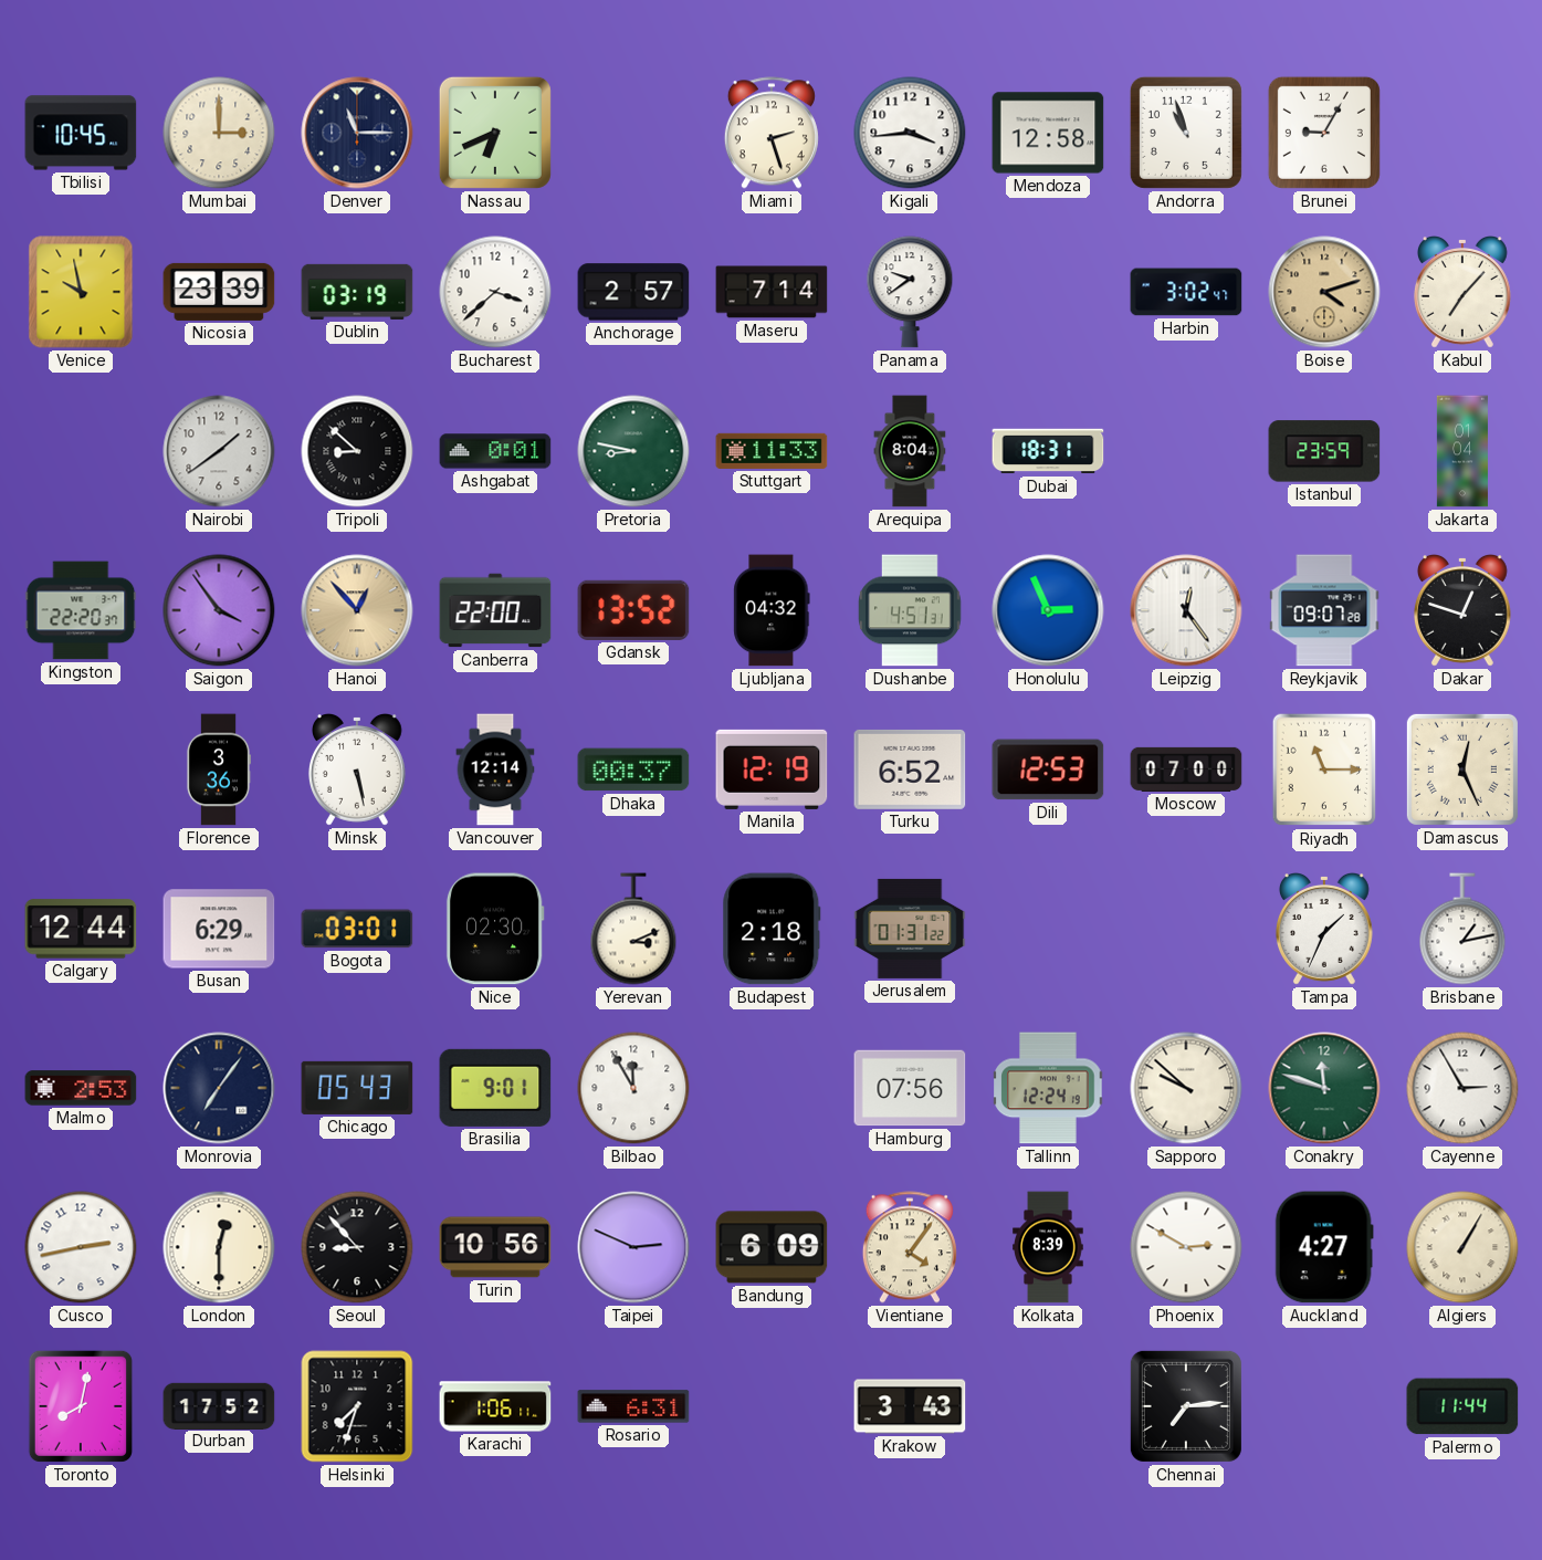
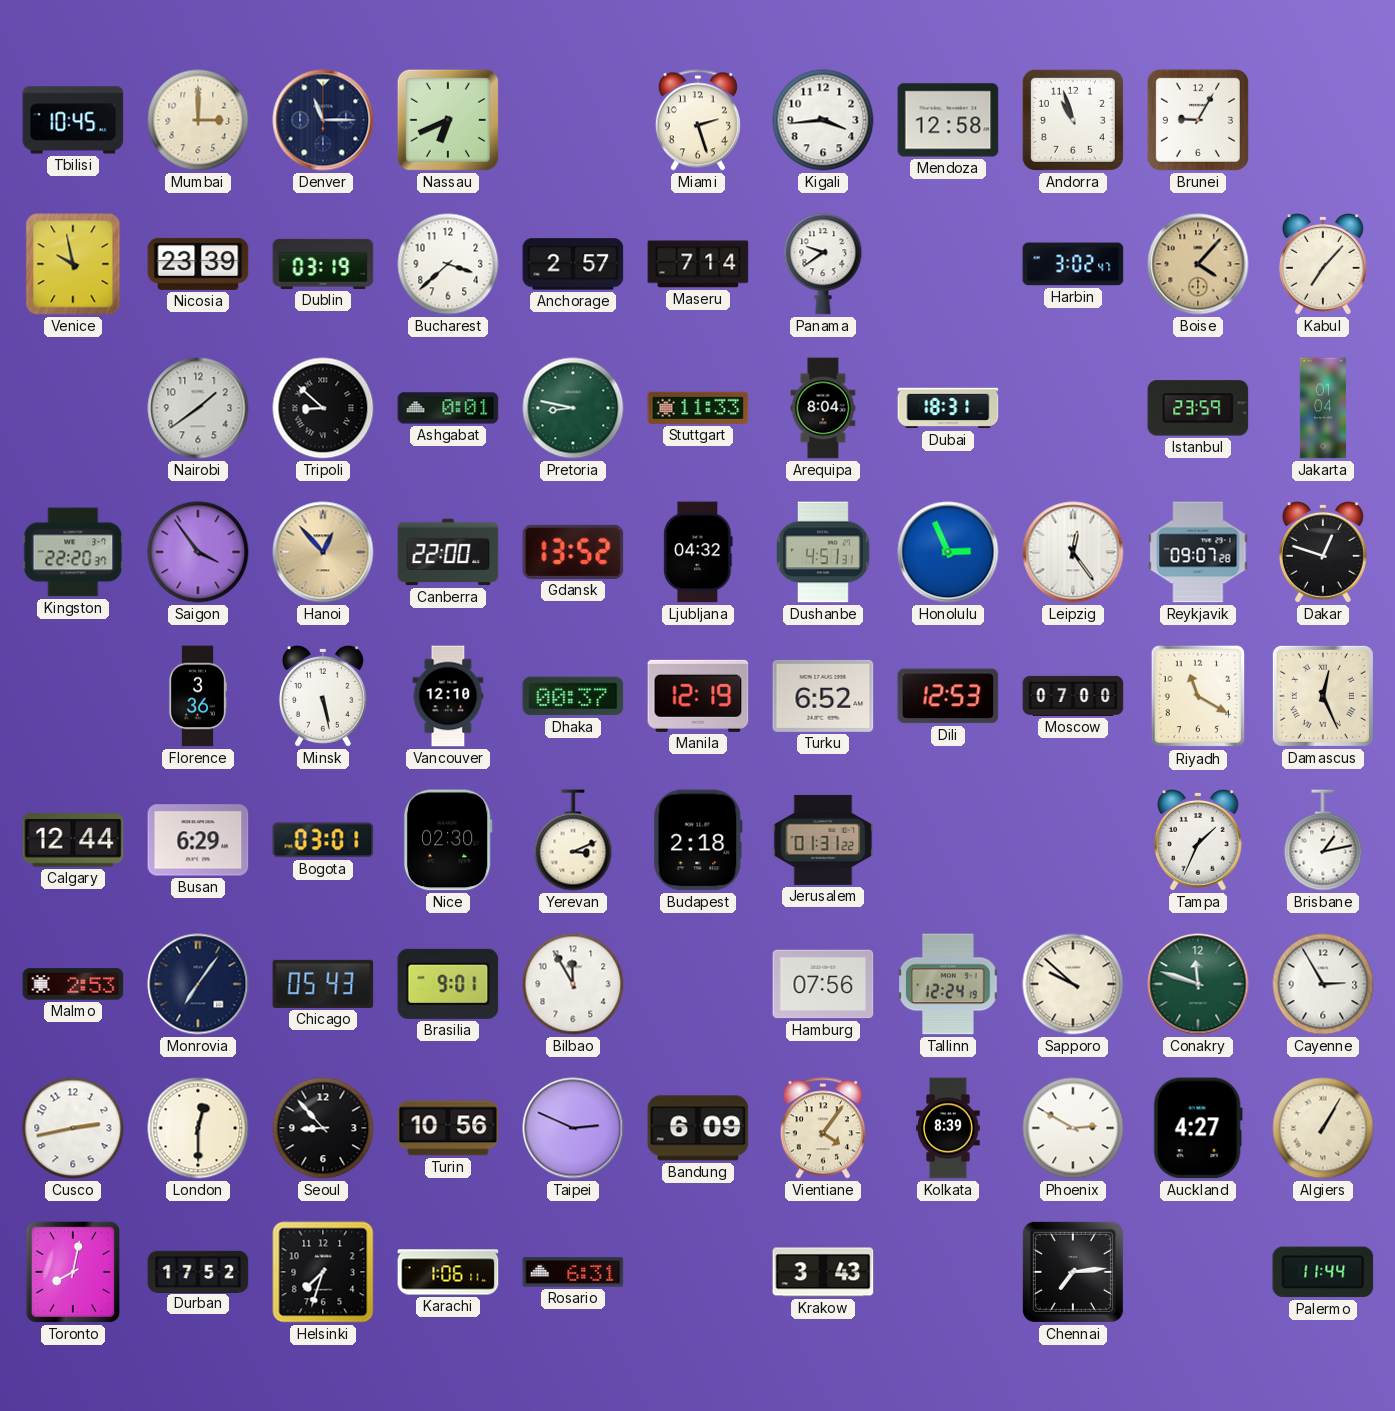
Boise: 4:12 -> 4:07
Vancouver: 12:14 -> 12:10
Riyadh: 11:15 -> 11:20
